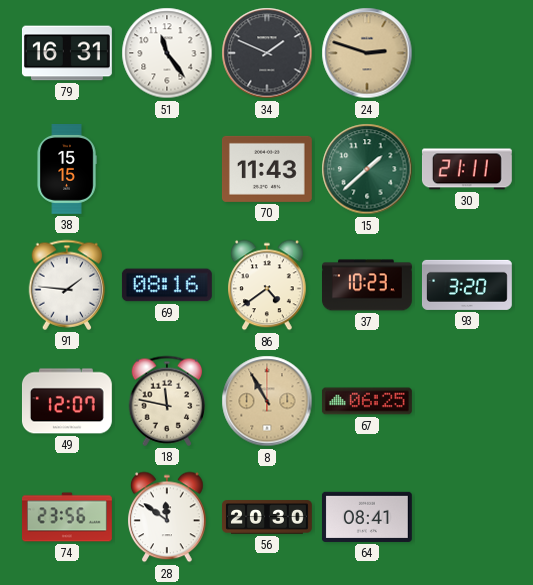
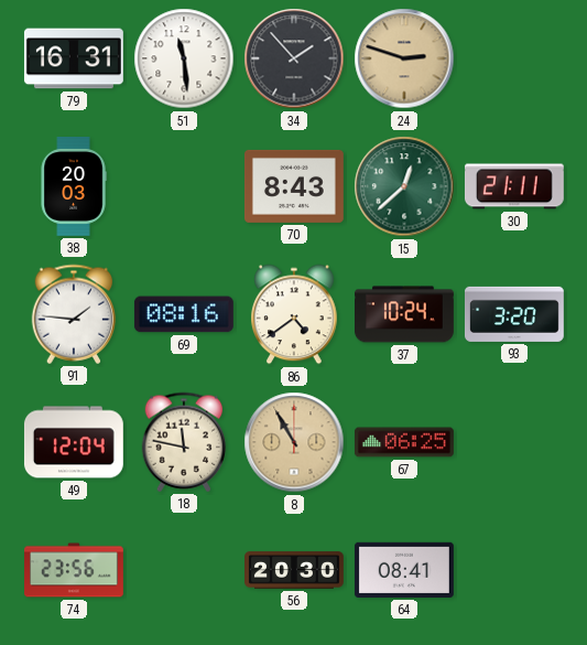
51: 11:24 -> 11:29
34: 1:49 -> 1:53
38: 15:15 -> 20:03
70: 11:43 -> 8:43
15: 1:38 -> 12:38
37: 10:23 -> 10:24
49: 12:07 -> 12:04
28: 11:51 -> none
